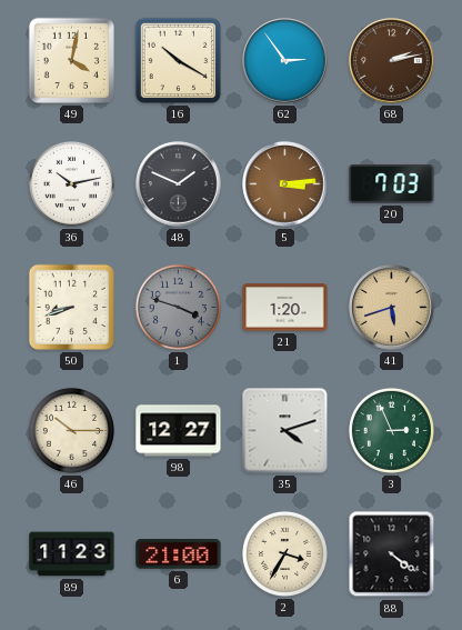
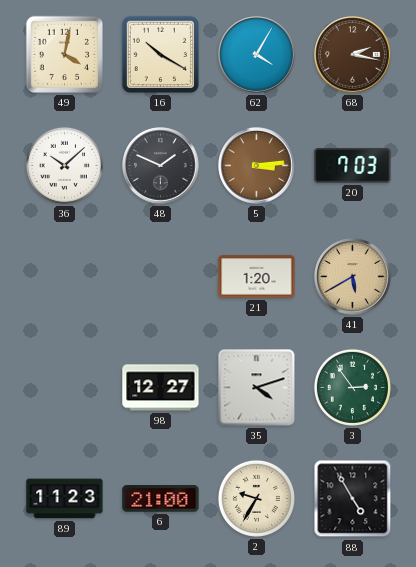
62: 2:54 -> 4:05
68: 2:13 -> 2:17
36: 10:13 -> 10:08
50: 8:42 -> none
1: 3:48 -> none
41: 5:42 -> 5:40
46: 10:15 -> none
3: 2:56 -> 2:54
2: 3:35 -> 9:35
88: 4:21 -> 4:55
